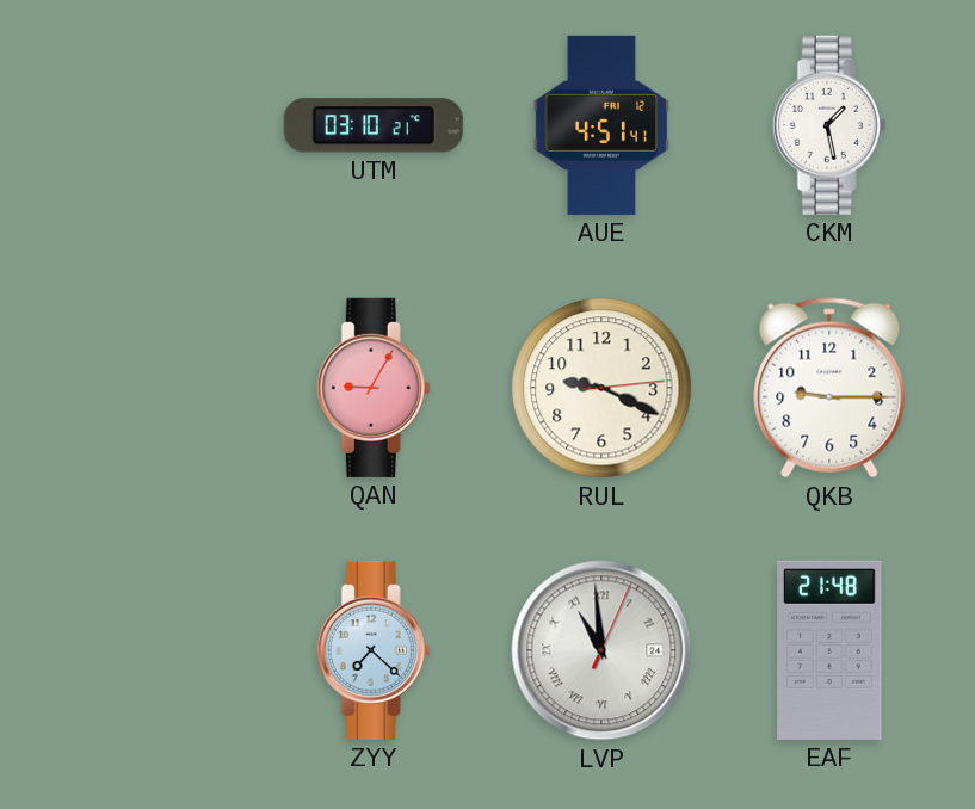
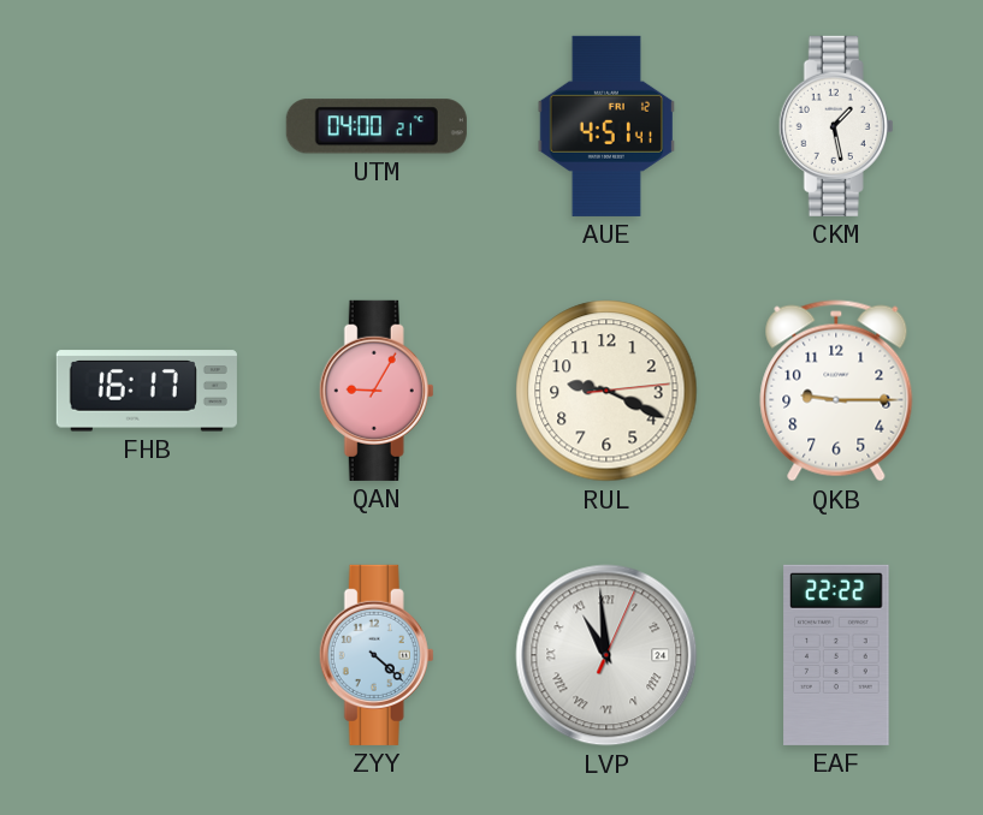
UTM: 03:10 -> 04:00
FHB: none -> 16:17
ZYY: 7:22 -> 4:22
EAF: 21:48 -> 22:22
